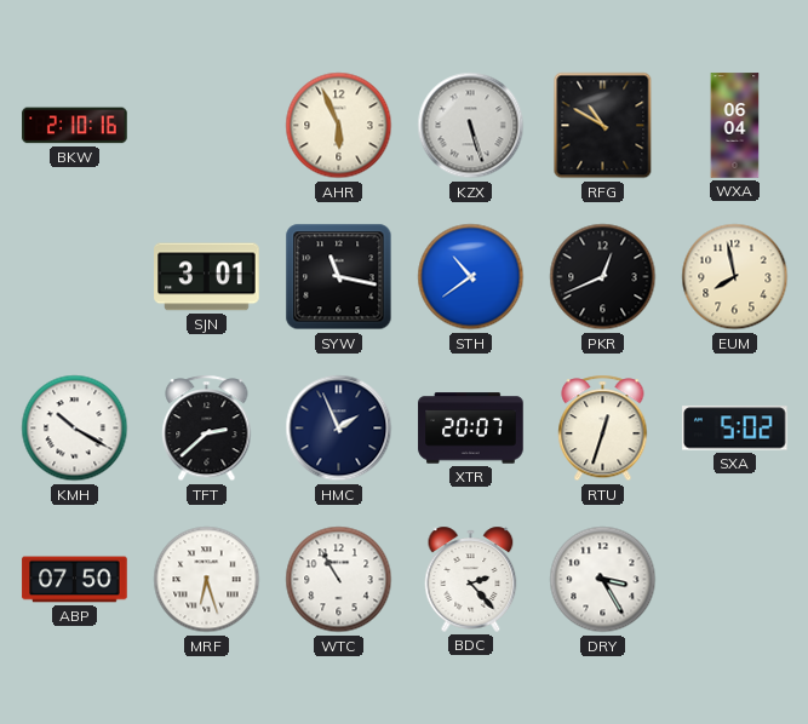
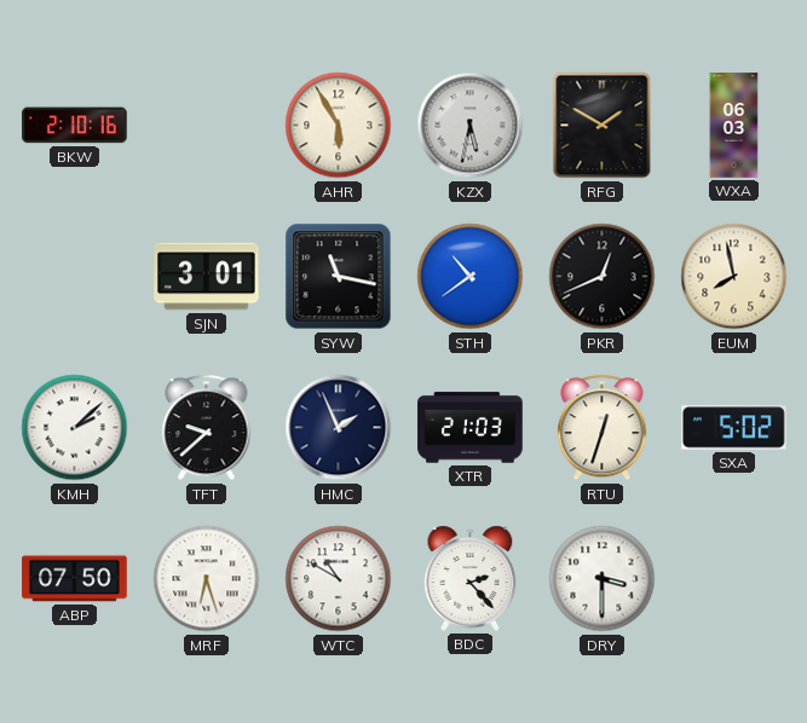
AHR: 5:56 -> 5:55
KZX: 5:27 -> 5:32
RFG: 10:50 -> 1:50
WXA: 06:04 -> 06:03
KMH: 10:20 -> 2:08
TFT: 2:38 -> 9:38
XTR: 20:07 -> 21:03
WTC: 10:55 -> 10:50
DRY: 3:25 -> 3:30
